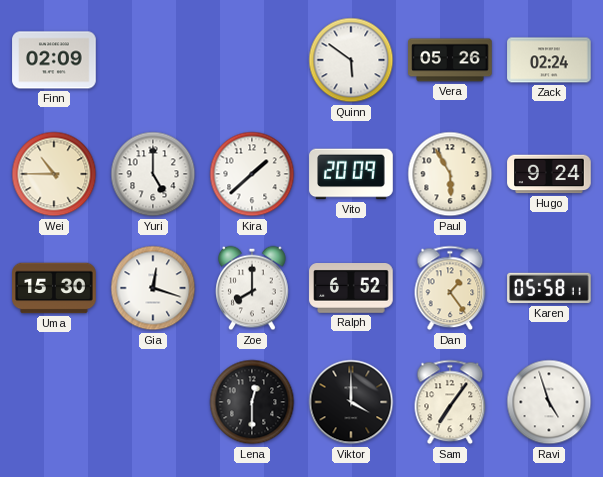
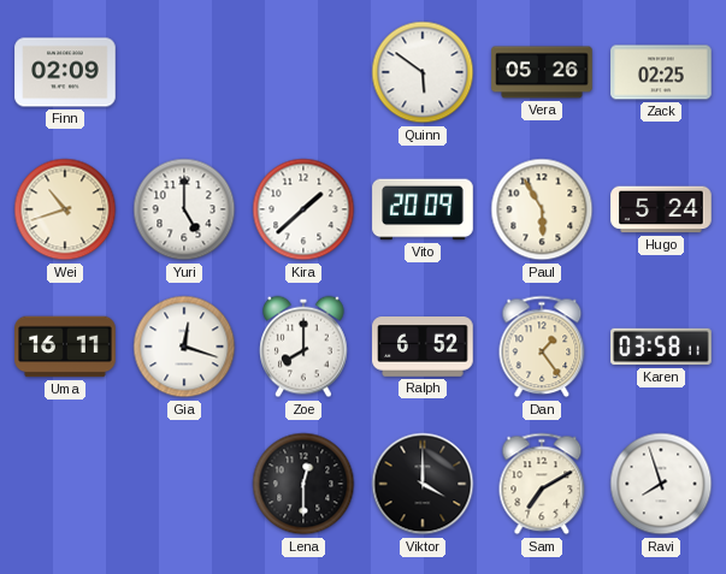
Zack: 02:24 -> 02:25
Wei: 10:45 -> 10:42
Hugo: 9:24 -> 5:24
Uma: 15:30 -> 16:11
Karen: 05:58 -> 03:58
Sam: 7:06 -> 7:10
Ravi: 4:57 -> 7:57
